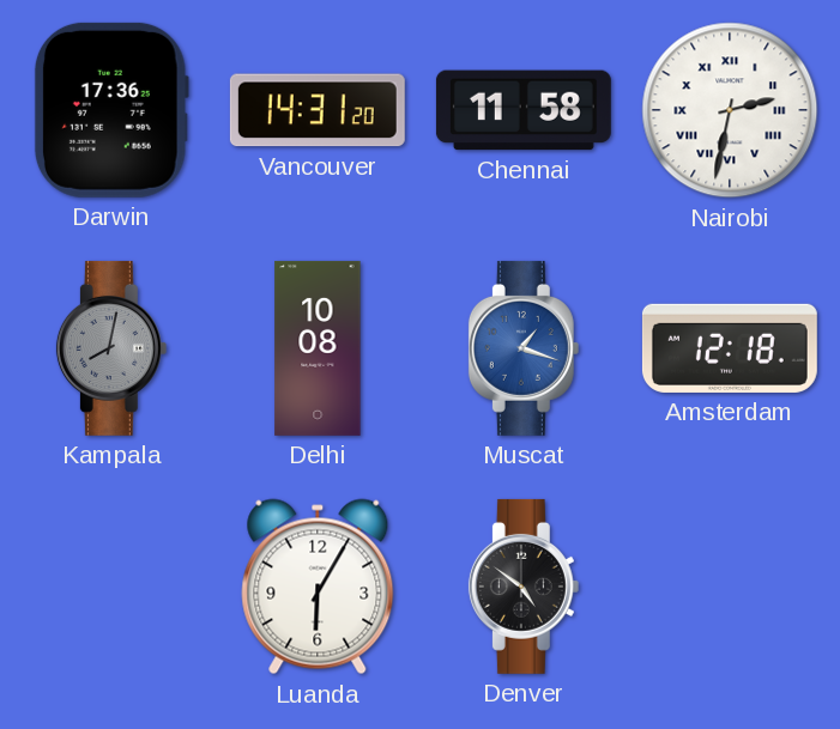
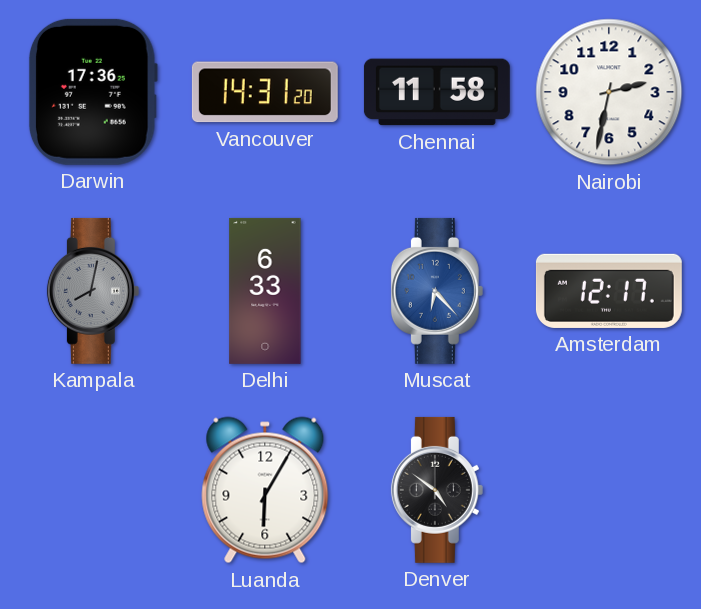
Nairobi numerals: Roman -> Arabic
Delhi: 10:08 -> 6:33
Muscat: 1:18 -> 6:23
Amsterdam: 12:18 -> 12:17
